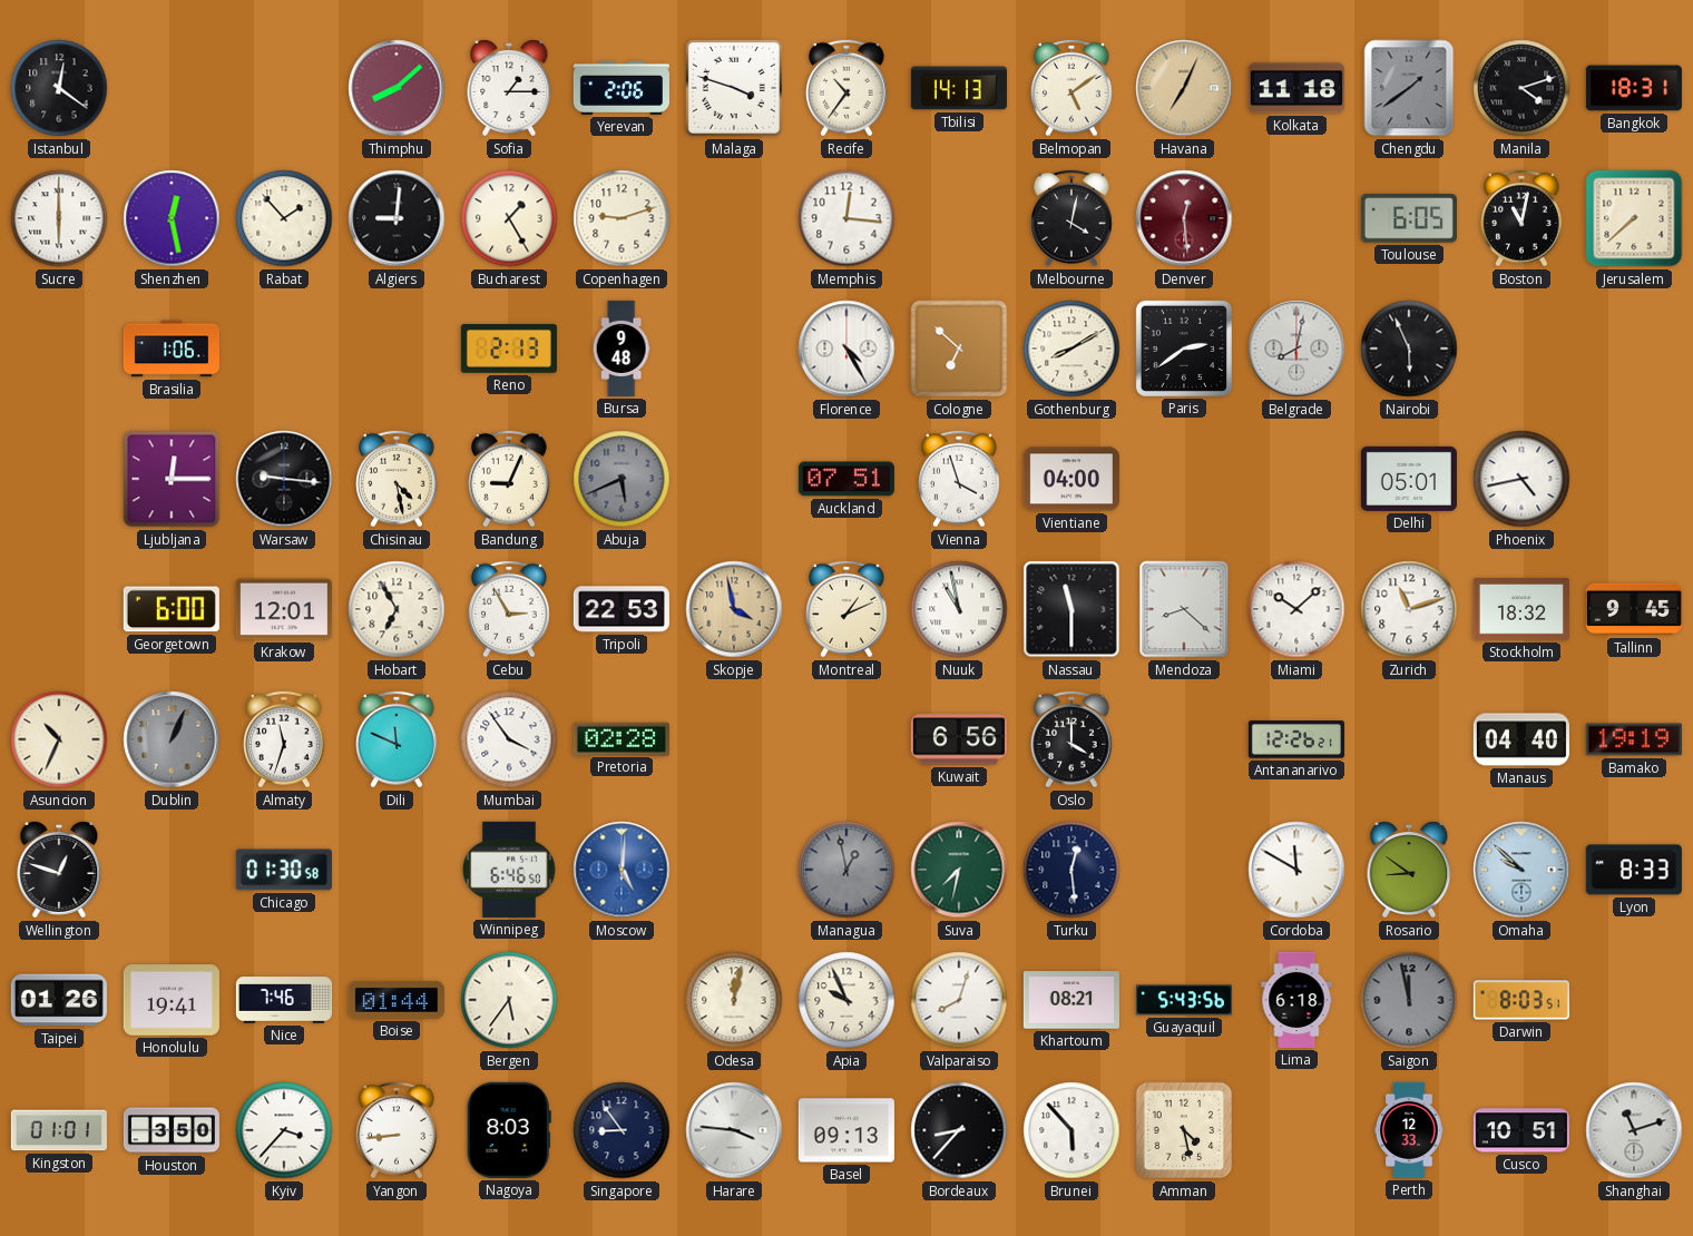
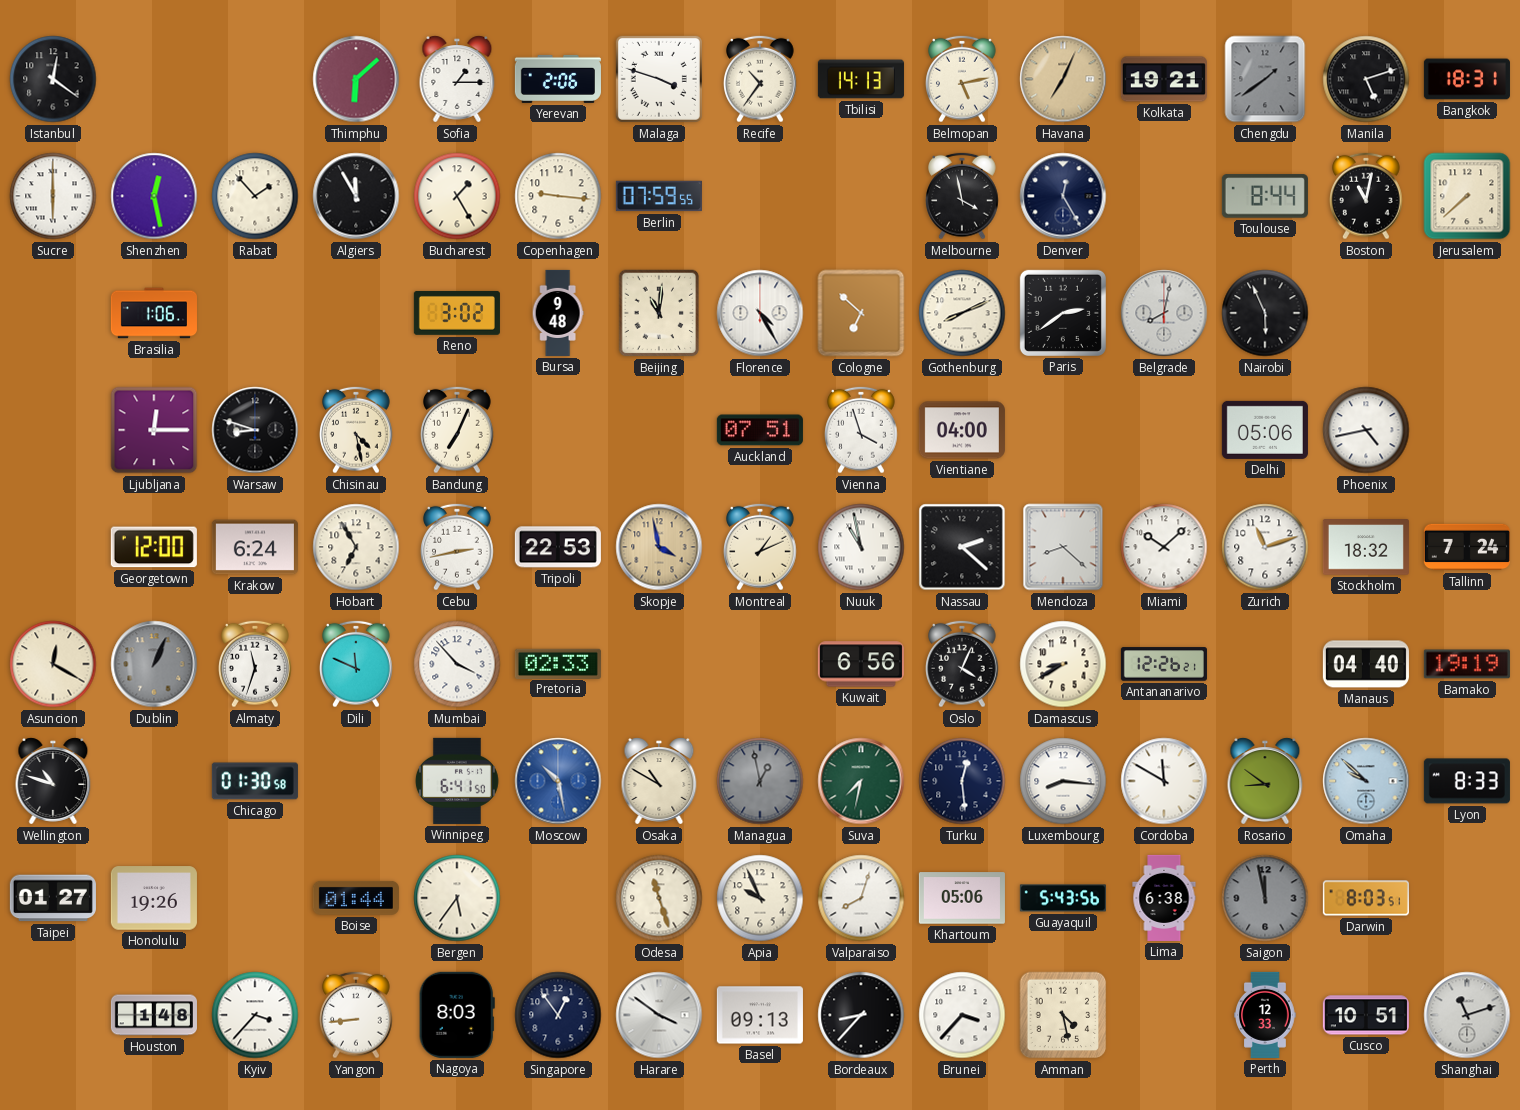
Thimphu: 8:08 -> 6:08
Belmopan: 5:09 -> 5:13
Kolkata: 11:18 -> 19:21
Manila: 4:12 -> 5:12
Algiers: 9:01 -> 11:55
Copenhagen: 9:12 -> 9:16
Berlin: none -> 07:59
Memphis: 12:16 -> none
Melbourne: 4:02 -> 3:58
Denver: 12:29 -> 12:25
Denver dial: burgundy -> navy
Toulouse: 6:05 -> 8:44
Reno: 2:13 -> 3:02
Beijing: none -> 11:01
Gothenburg: 8:10 -> 8:11
Warsaw: 9:16 -> 8:48
Bandung: 9:04 -> 7:04
Abuja: 5:41 -> none
Delhi: 05:01 -> 05:06
Georgetown: 6:00 -> 12:00
Krakow: 12:01 -> 6:24
Cebu: 2:55 -> 2:43
Nassau: 11:30 -> 2:22
Tallinn: 9:45 -> 7:24
Asuncion: 10:34 -> 12:20
Mumbai: 3:54 -> 3:53
Pretoria: 02:28 -> 02:33
Oslo: 4:00 -> 4:04
Damascus: none -> 8:40
Wellington: 12:48 -> 10:48
Winnipeg: 6:46 -> 6:41
Moscow: 5:01 -> 10:28
Osaka: none -> 10:50
Luxembourg: none -> 8:16
Taipei: 01:26 -> 01:27
Honolulu: 19:41 -> 19:26
Nice: 7:46 -> none
Odesa: 12:02 -> 11:27
Khartoum: 08:21 -> 05:06
Lima: 6:18 -> 6:38
Kingston: 01:01 -> none
Houston: 3:50 -> 1:48
Singapore: 8:54 -> 12:54
Harare: 3:46 -> 3:51
Brunei: 5:53 -> 3:37
